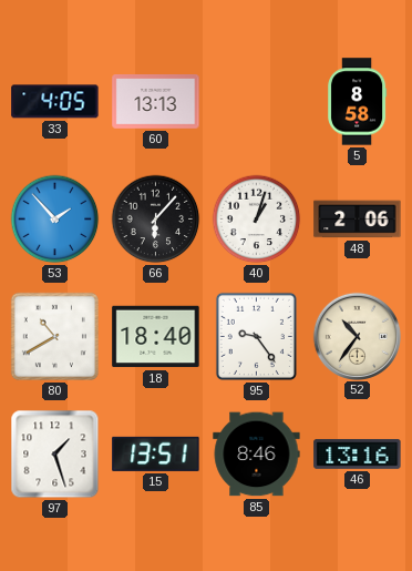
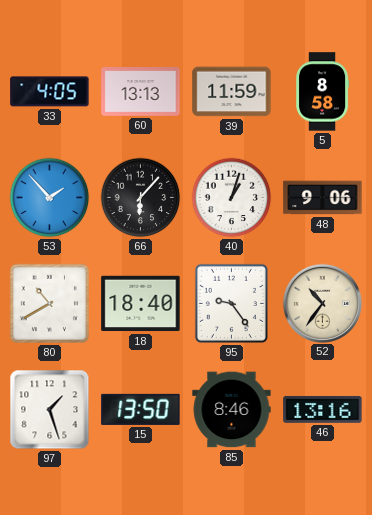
39: none -> 11:59
48: 2:06 -> 9:06
15: 13:51 -> 13:50
